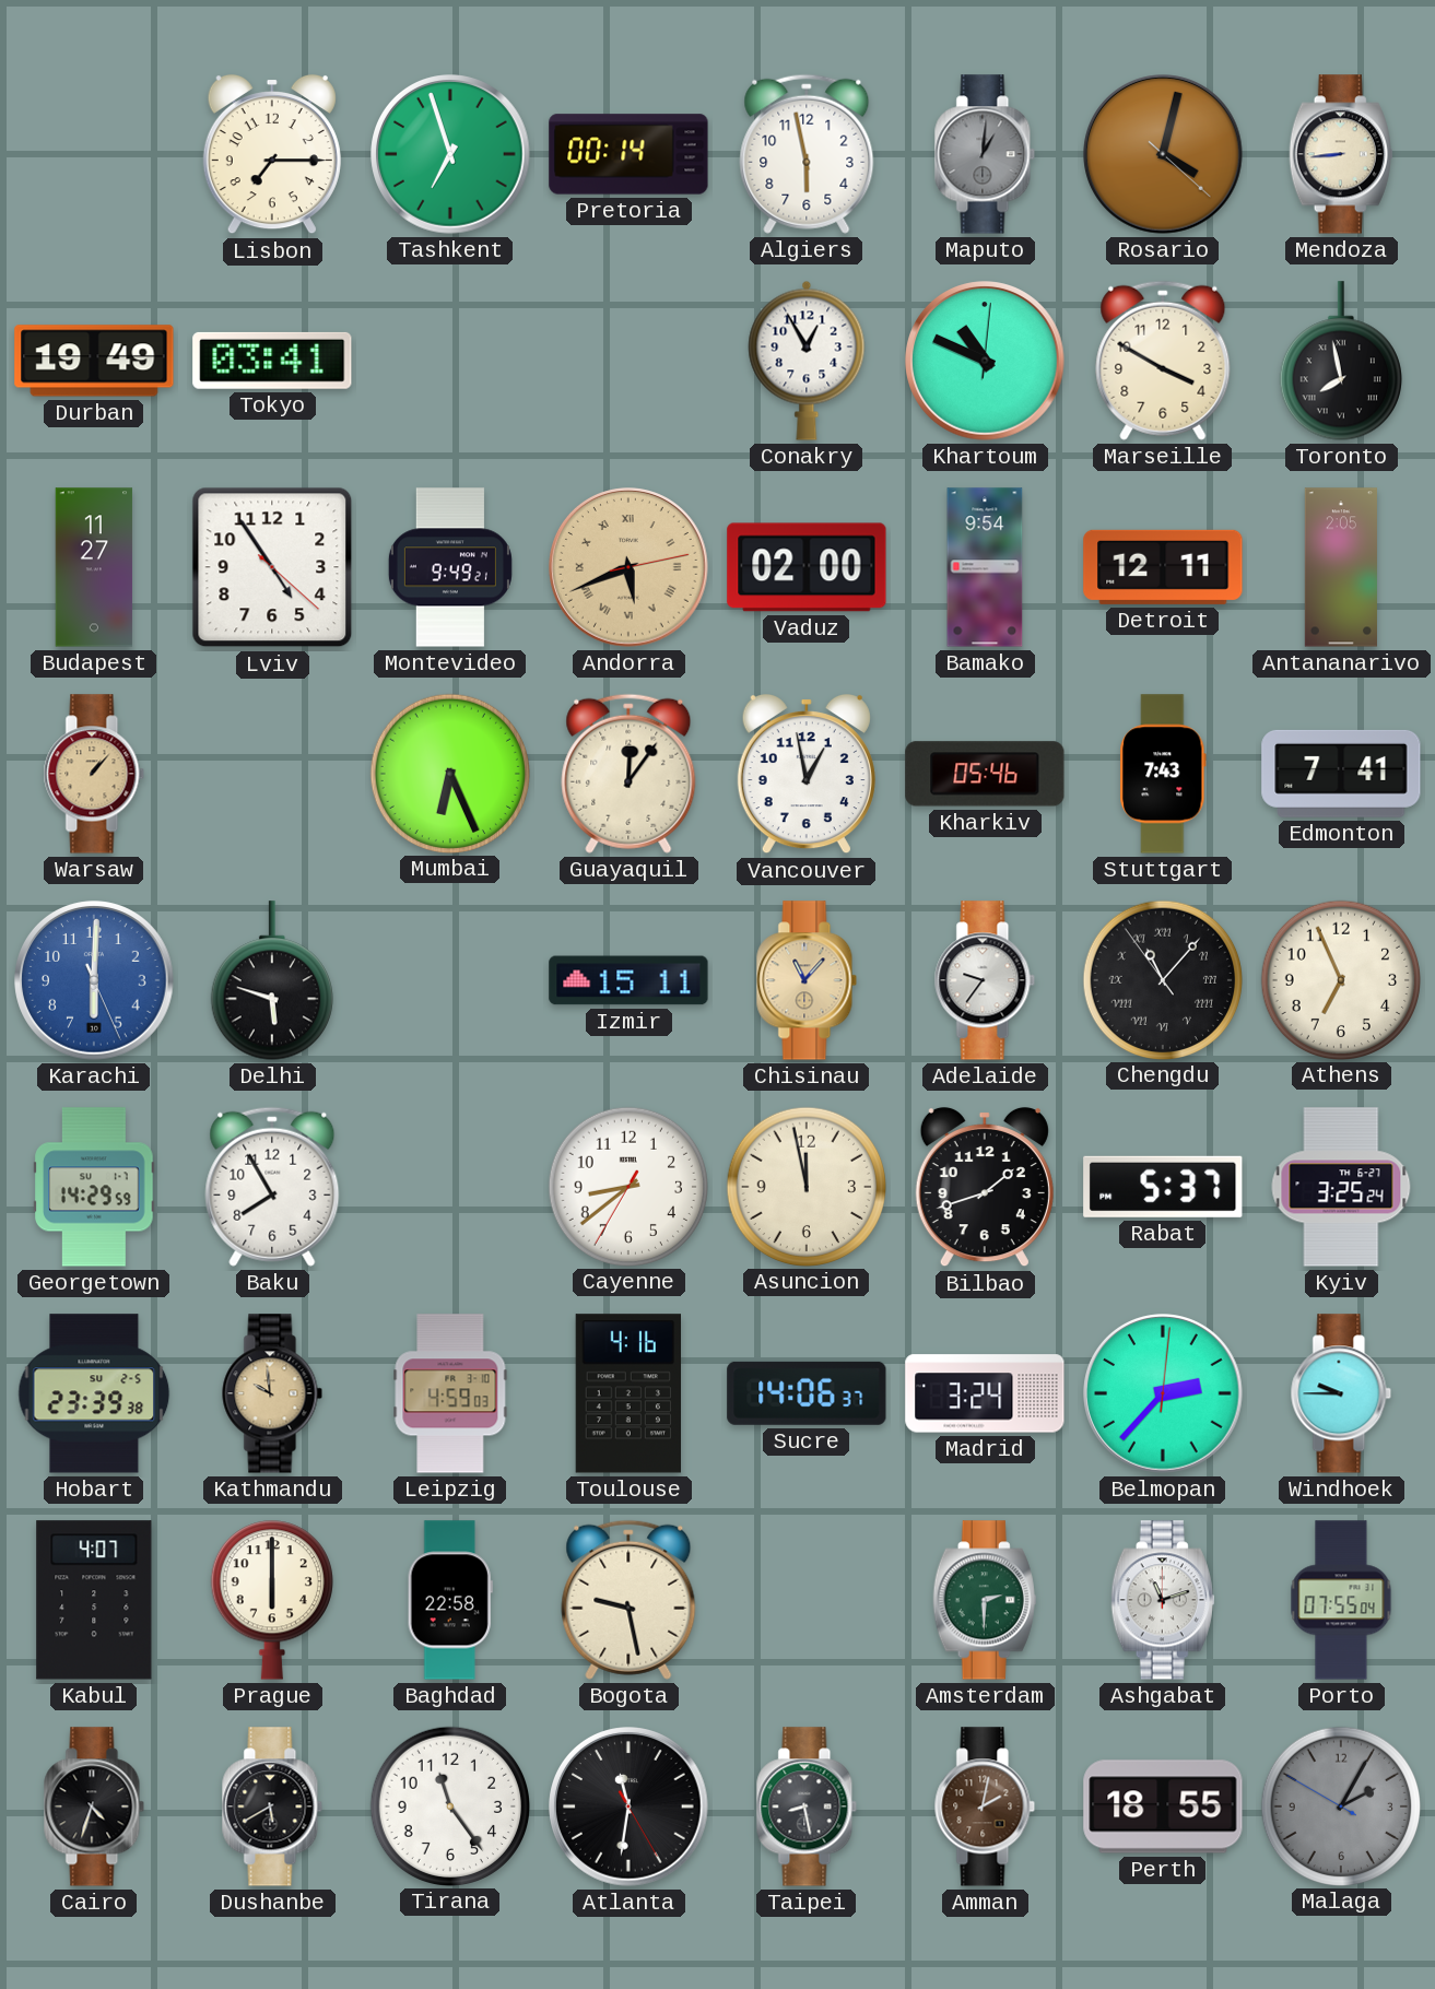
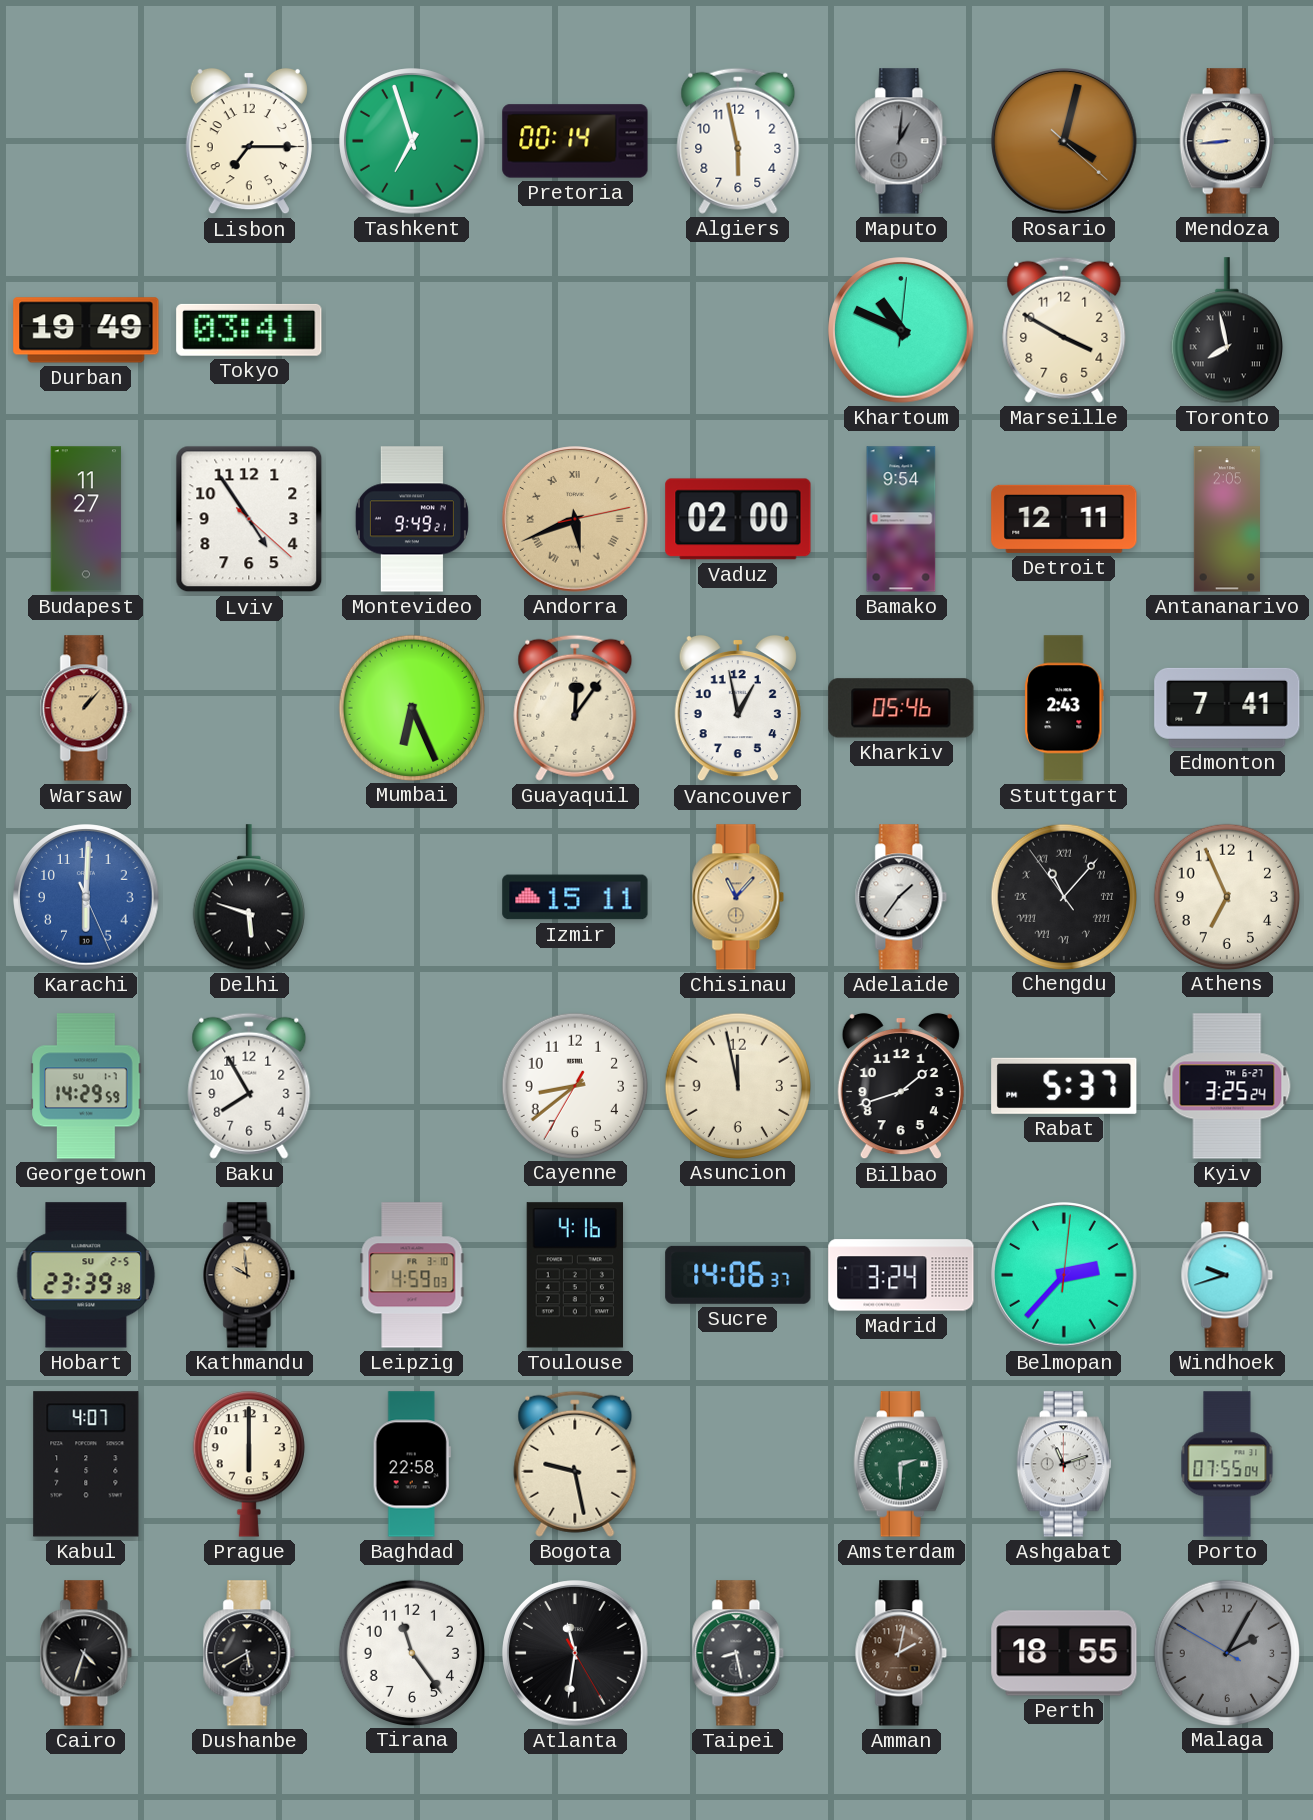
Conakry: 12:55 -> none
Stuttgart: 7:43 -> 2:43
Adelaide: 9:36 -> 1:36
Windhoek: 9:45 -> 9:42
